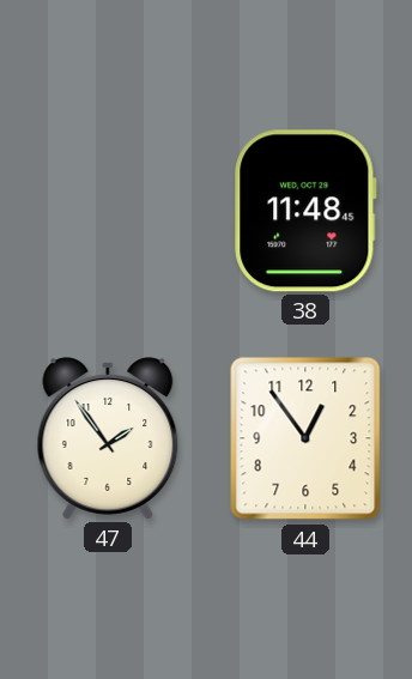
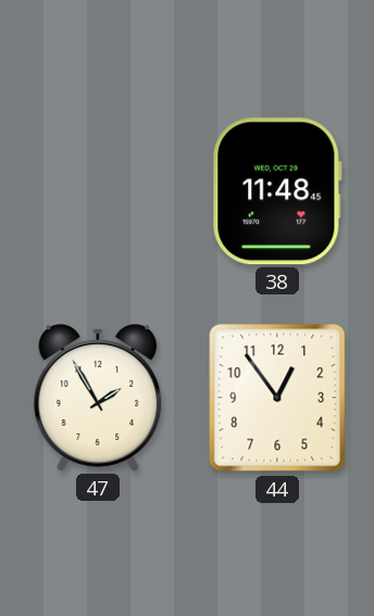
47: 1:54 -> 1:55
